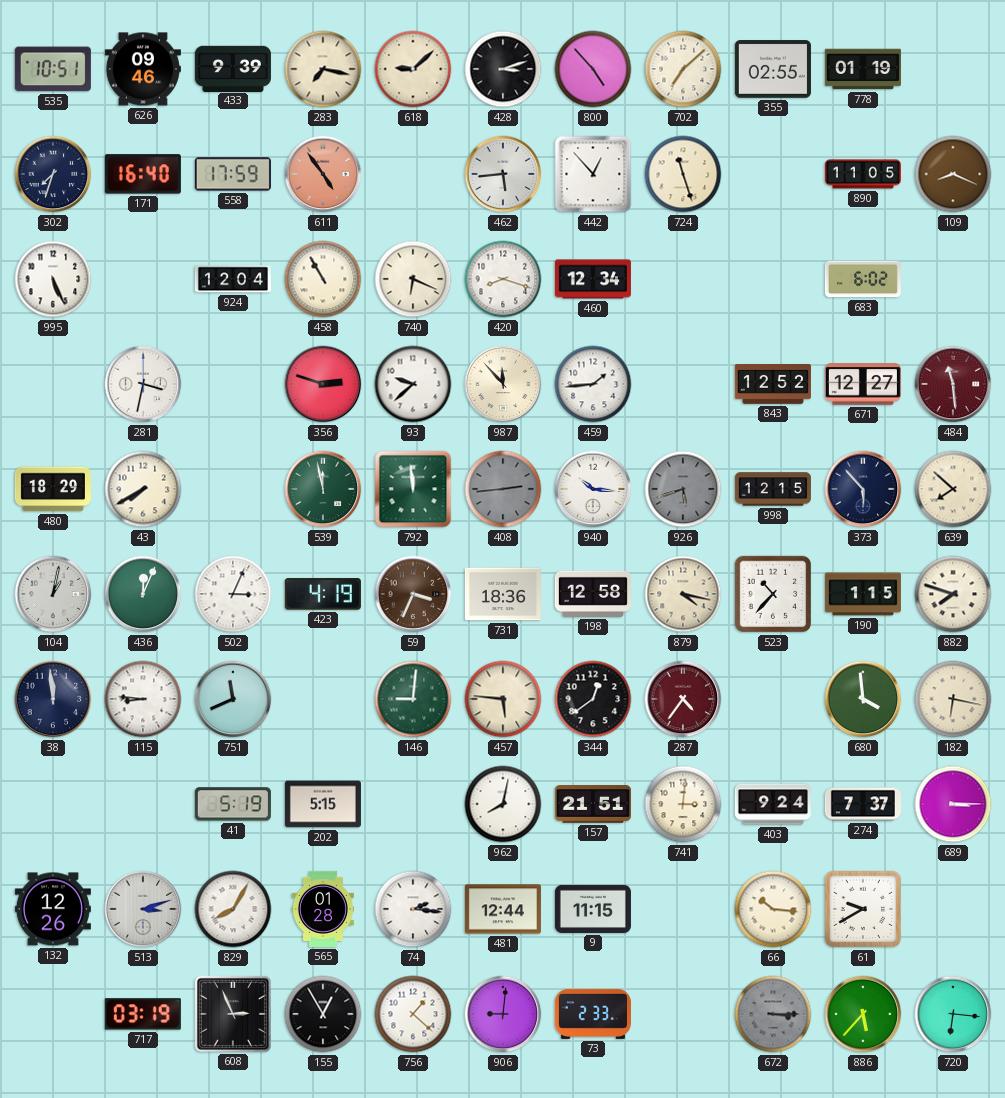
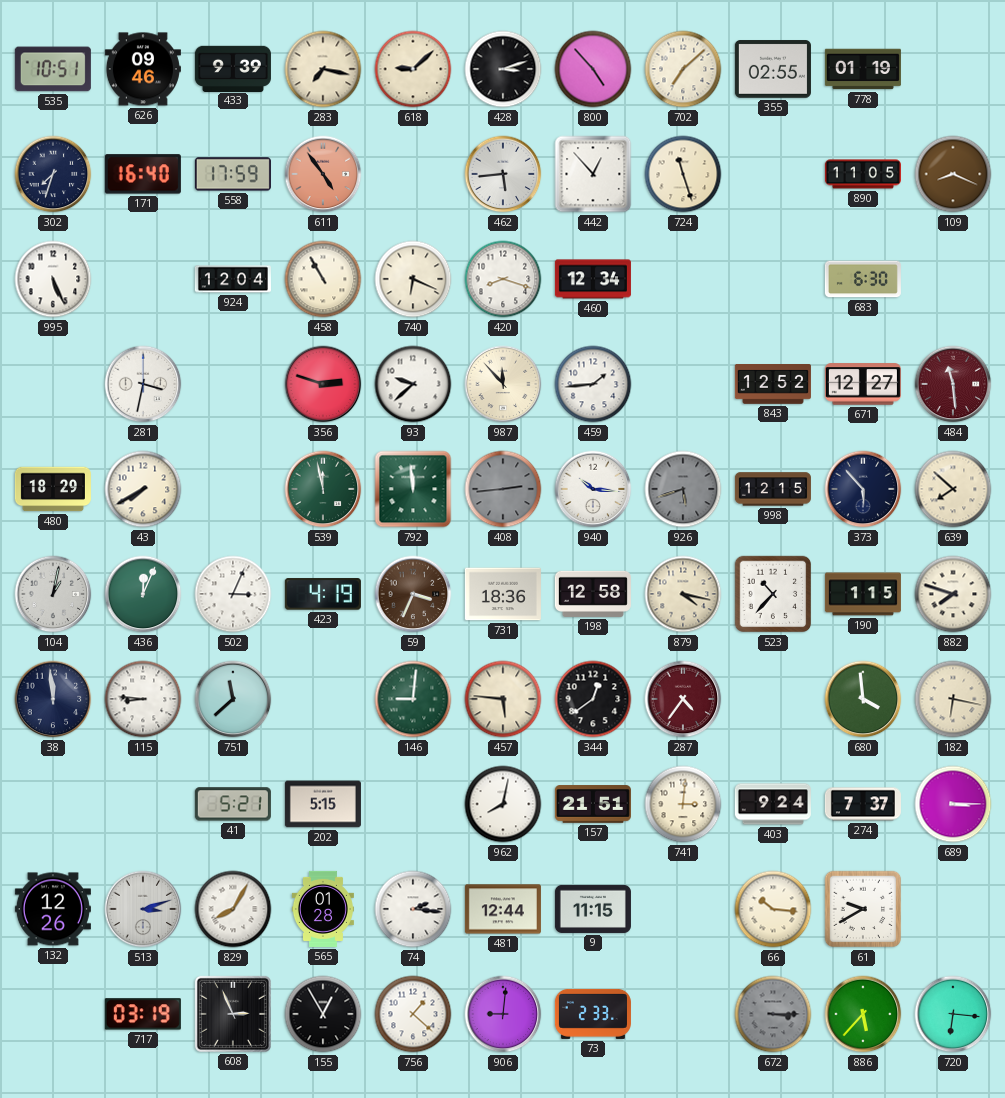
683: 6:02 -> 6:30
751: 11:41 -> 11:38
41: 5:19 -> 5:21
